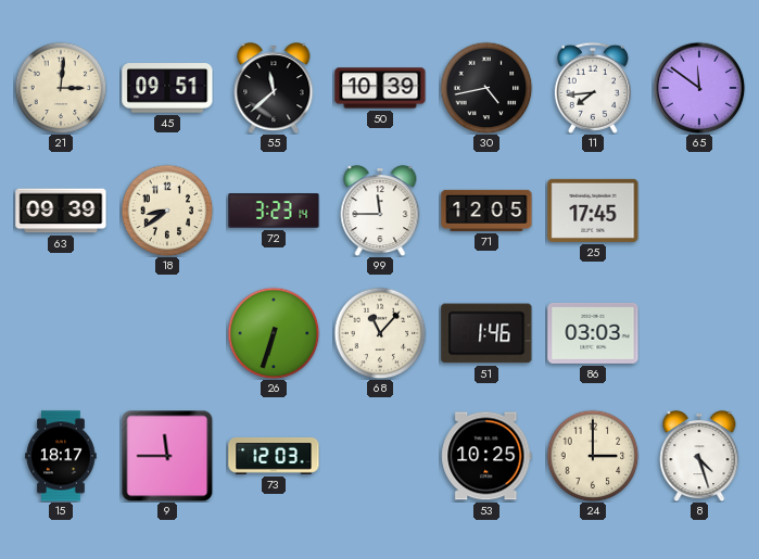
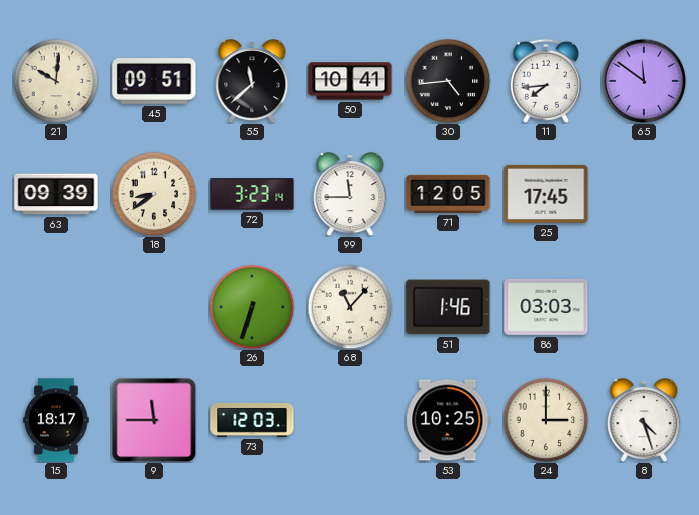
21: 3:01 -> 10:01
50: 10:39 -> 10:41
30: 4:43 -> 4:44
